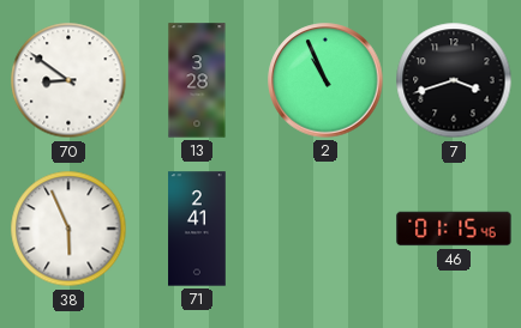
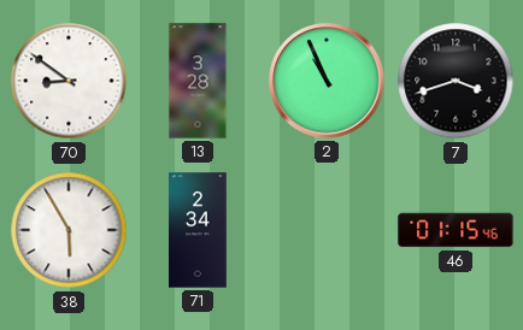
38: 5:56 -> 5:55
71: 2:41 -> 2:34
